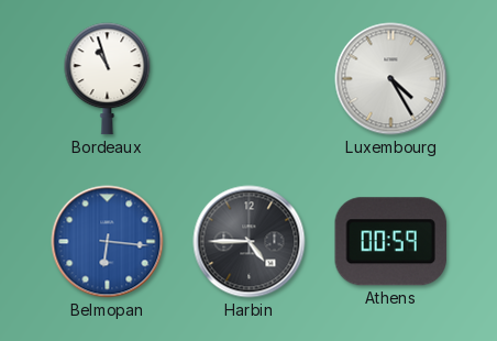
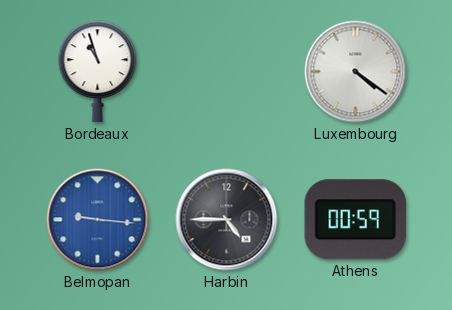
Luxembourg: 4:25 -> 4:21
Belmopan: 6:16 -> 9:16
